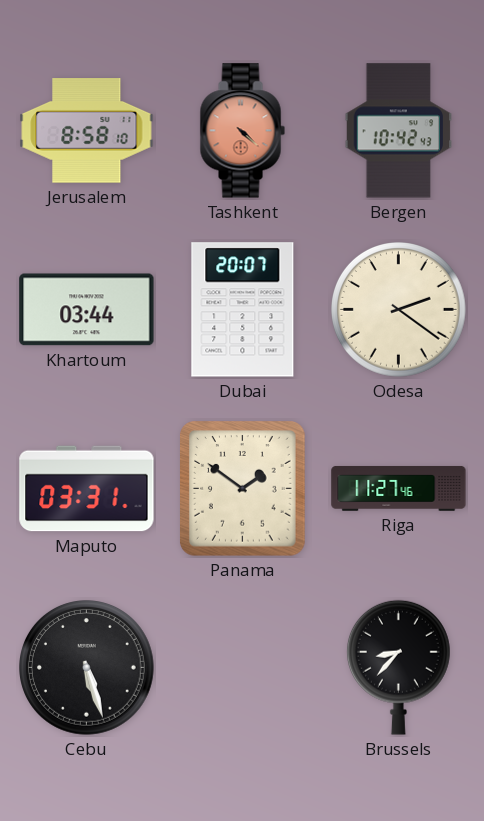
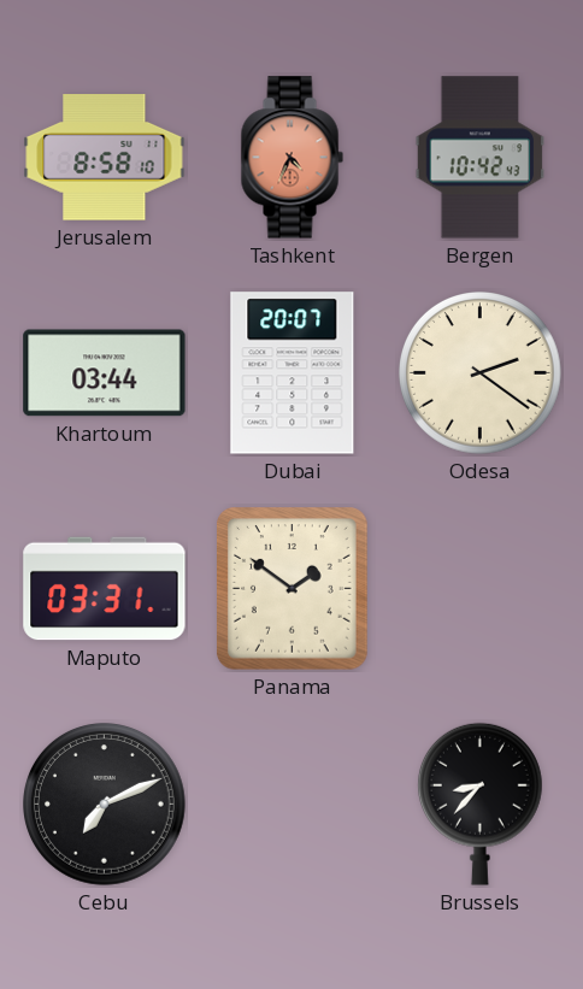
Tashkent: 4:22 -> 4:34
Riga: 11:27 -> none
Cebu: 5:27 -> 7:11
